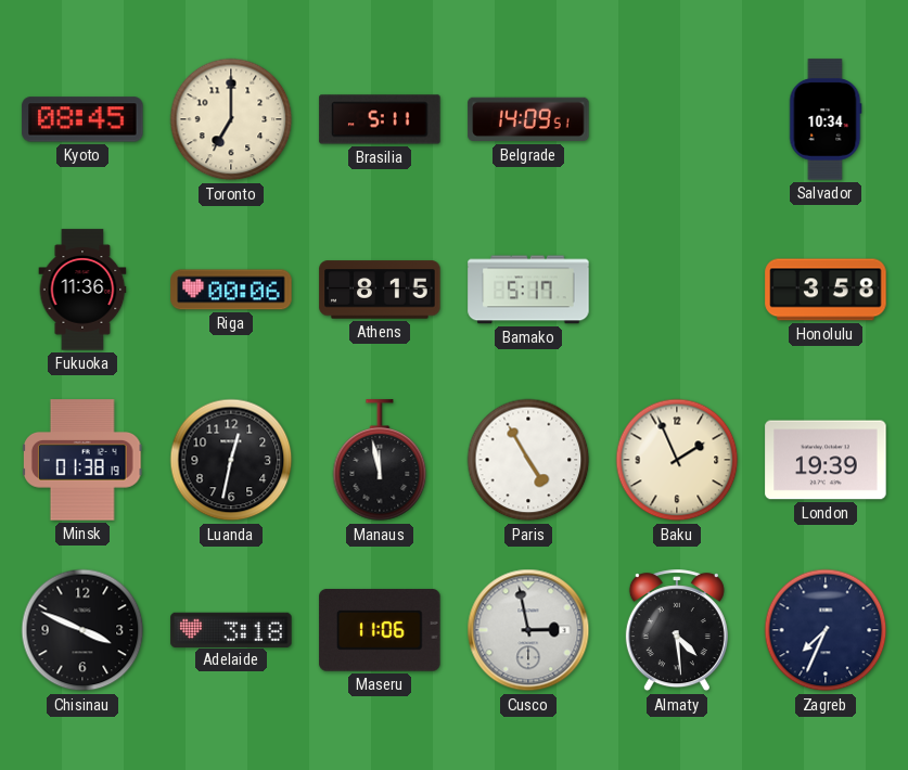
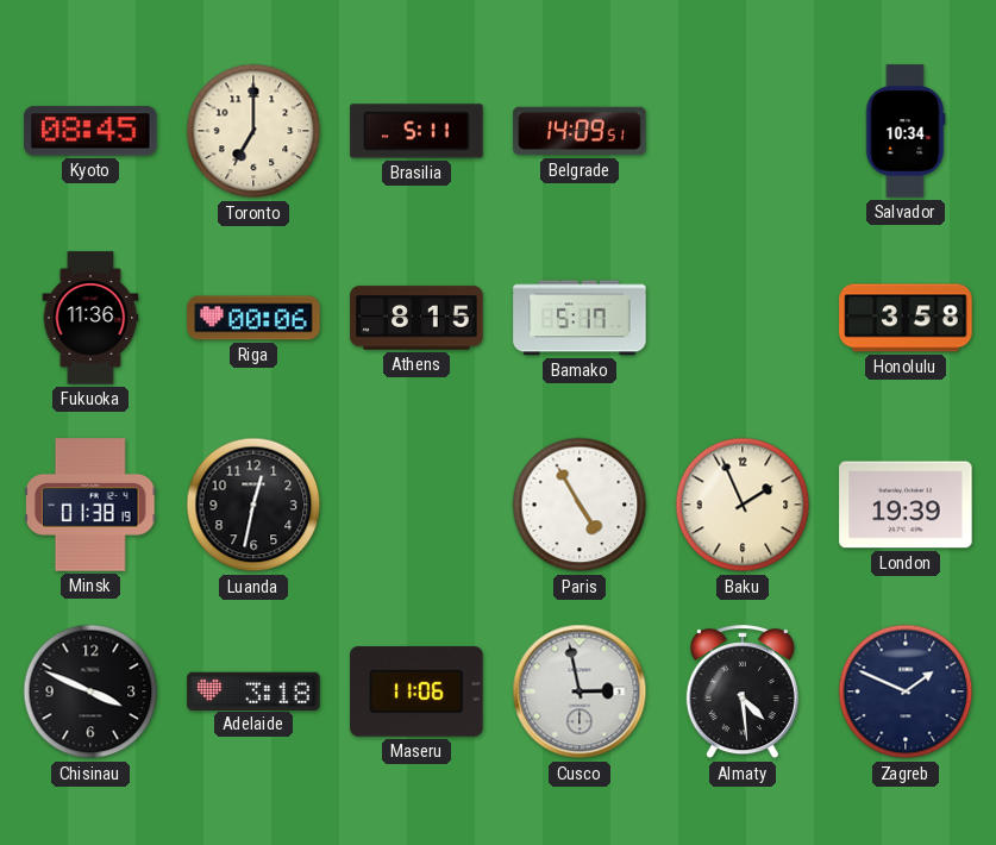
Manaus: 11:58 -> none
Zagreb: 7:34 -> 1:49
